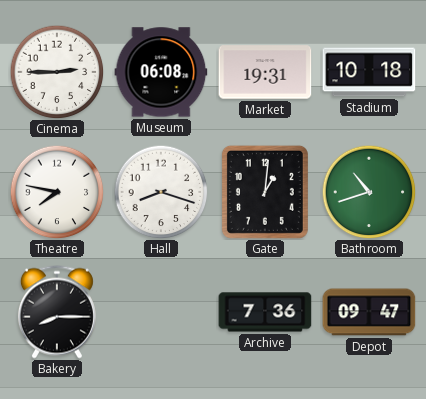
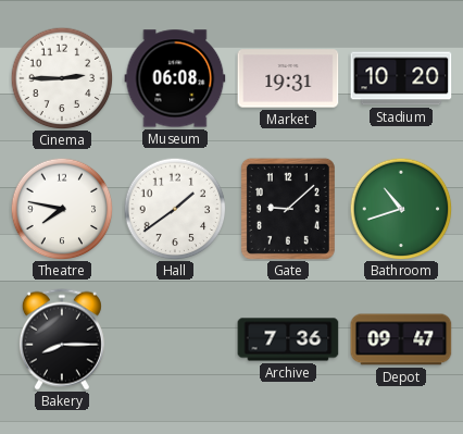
Stadium: 10:18 -> 10:20
Hall: 8:18 -> 1:39
Gate: 1:01 -> 9:08
